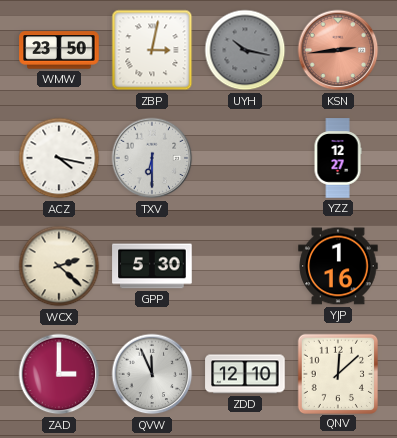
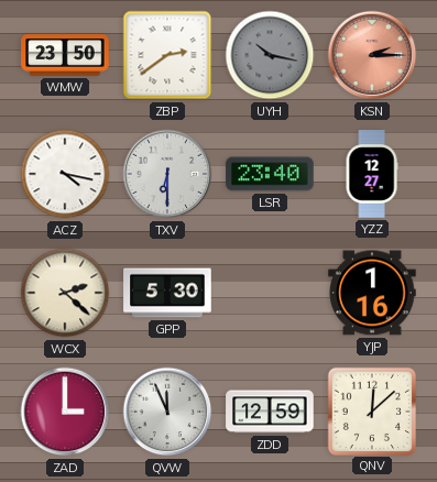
ZBP: 3:02 -> 2:39
KSN: 2:44 -> 2:15
LSR: none -> 23:40
ZDD: 12:10 -> 12:59
